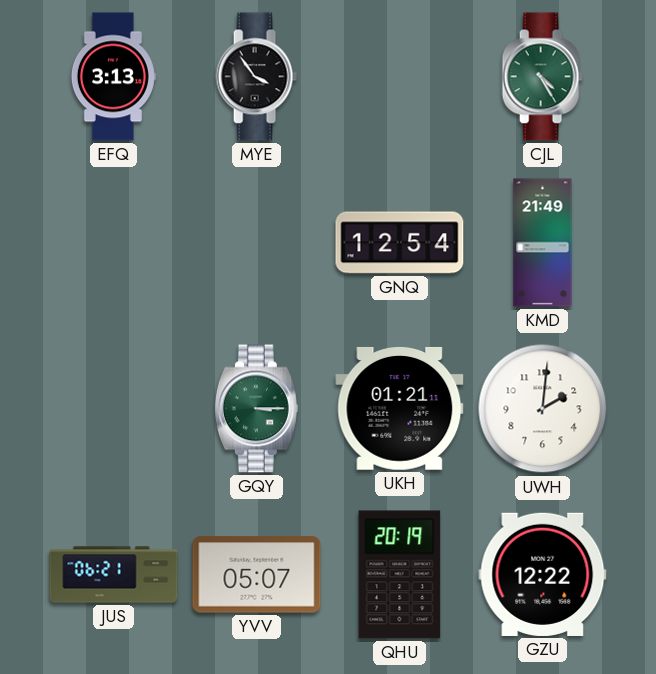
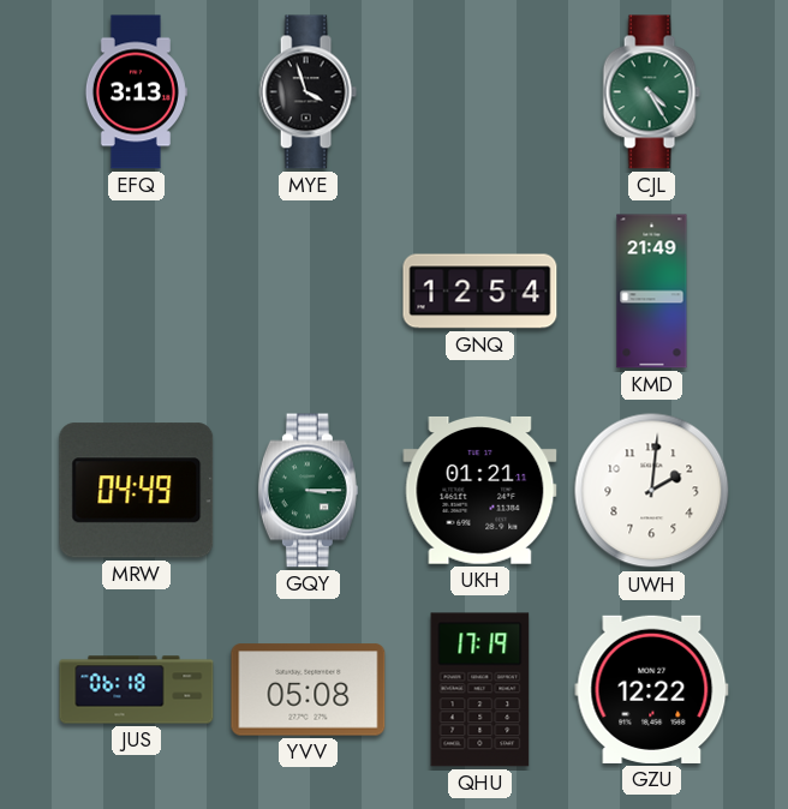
MYE: 3:54 -> 3:57
MRW: none -> 04:49
JUS: 06:21 -> 06:18
YVV: 05:07 -> 05:08
QHU: 20:19 -> 17:19
